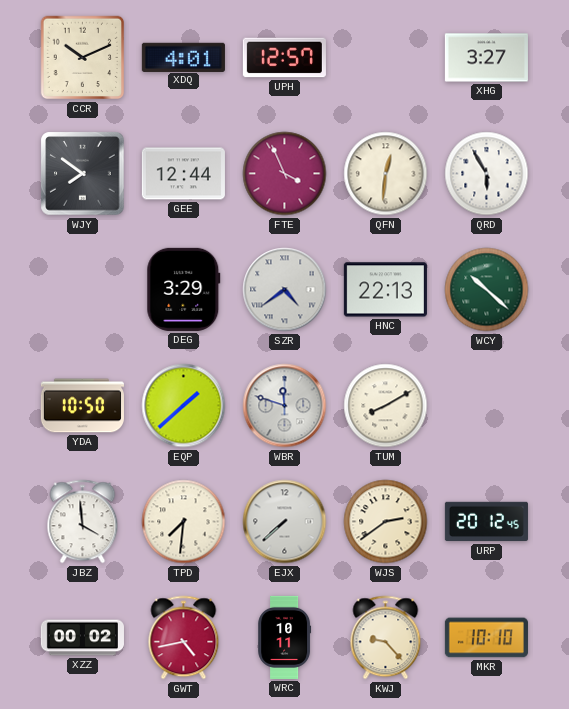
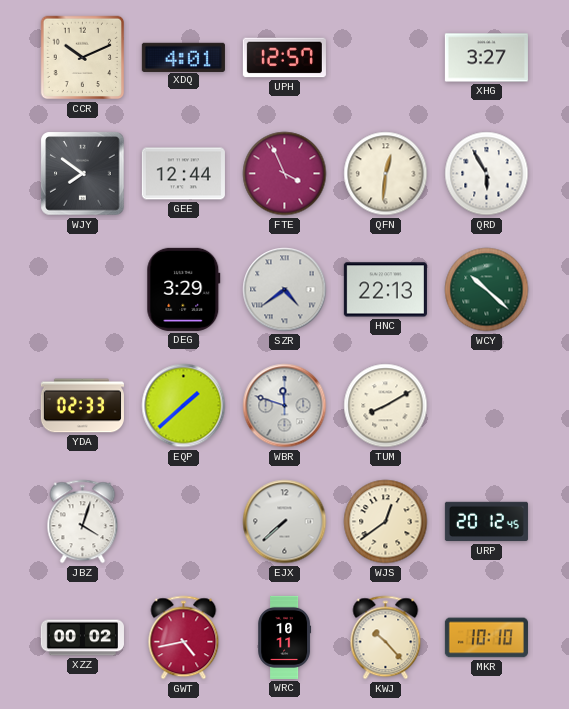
YDA: 10:50 -> 02:33
JBZ: 3:59 -> 4:03
TPD: 7:31 -> none
WJS: 2:39 -> 12:39
KWJ: 9:23 -> 10:23
